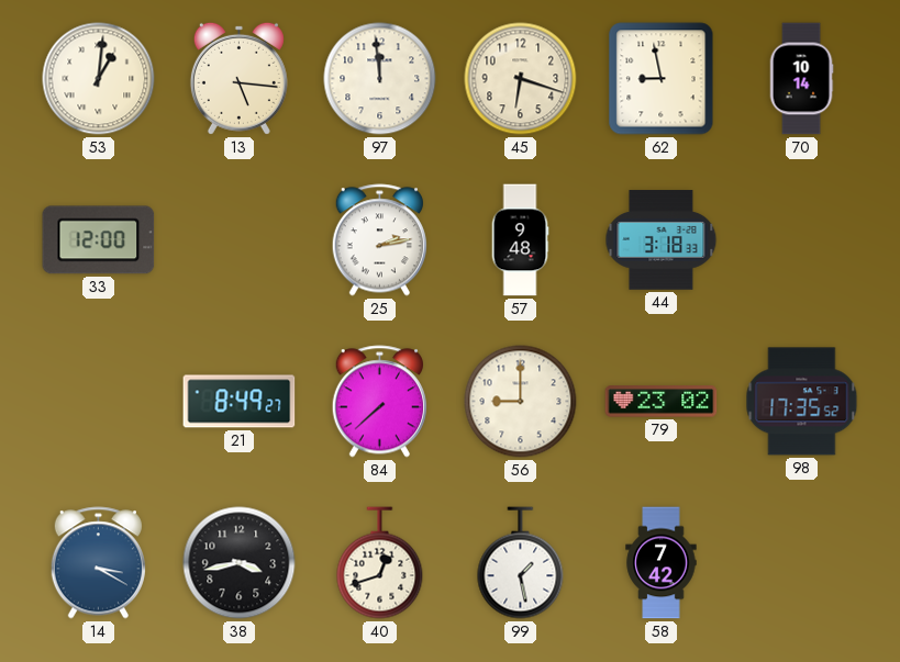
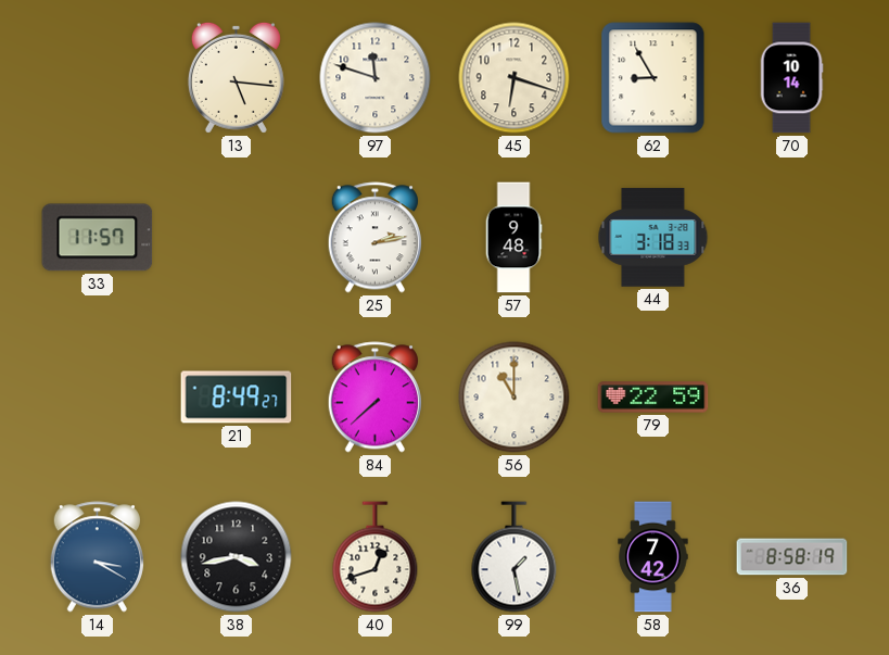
53: 1:01 -> none
97: 11:59 -> 11:48
62: 8:58 -> 8:55
33: 12:00 -> 11:57
56: 9:00 -> 11:00
79: 23:02 -> 22:59
98: 17:35 -> none
36: none -> 8:58
